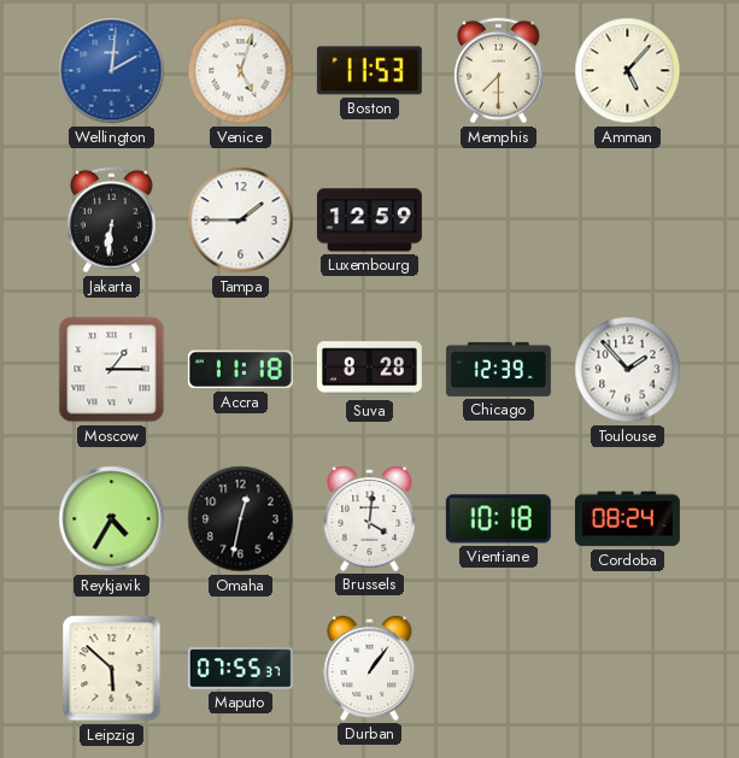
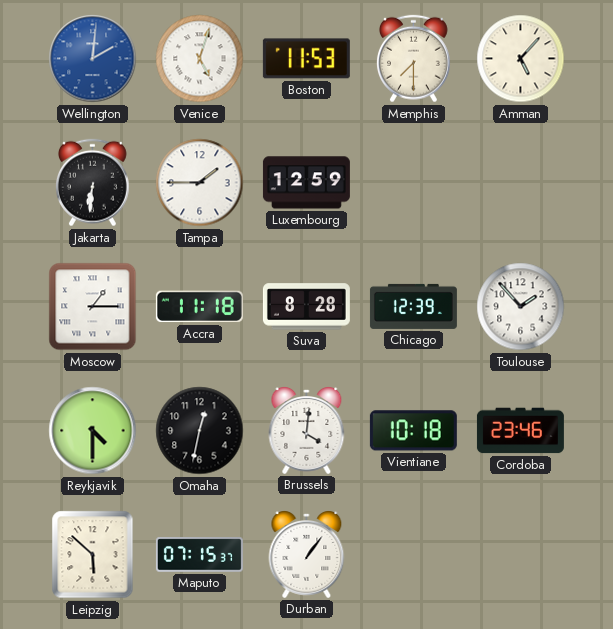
Reykjavik: 4:35 -> 4:30
Cordoba: 08:24 -> 23:46
Maputo: 07:55 -> 07:15
